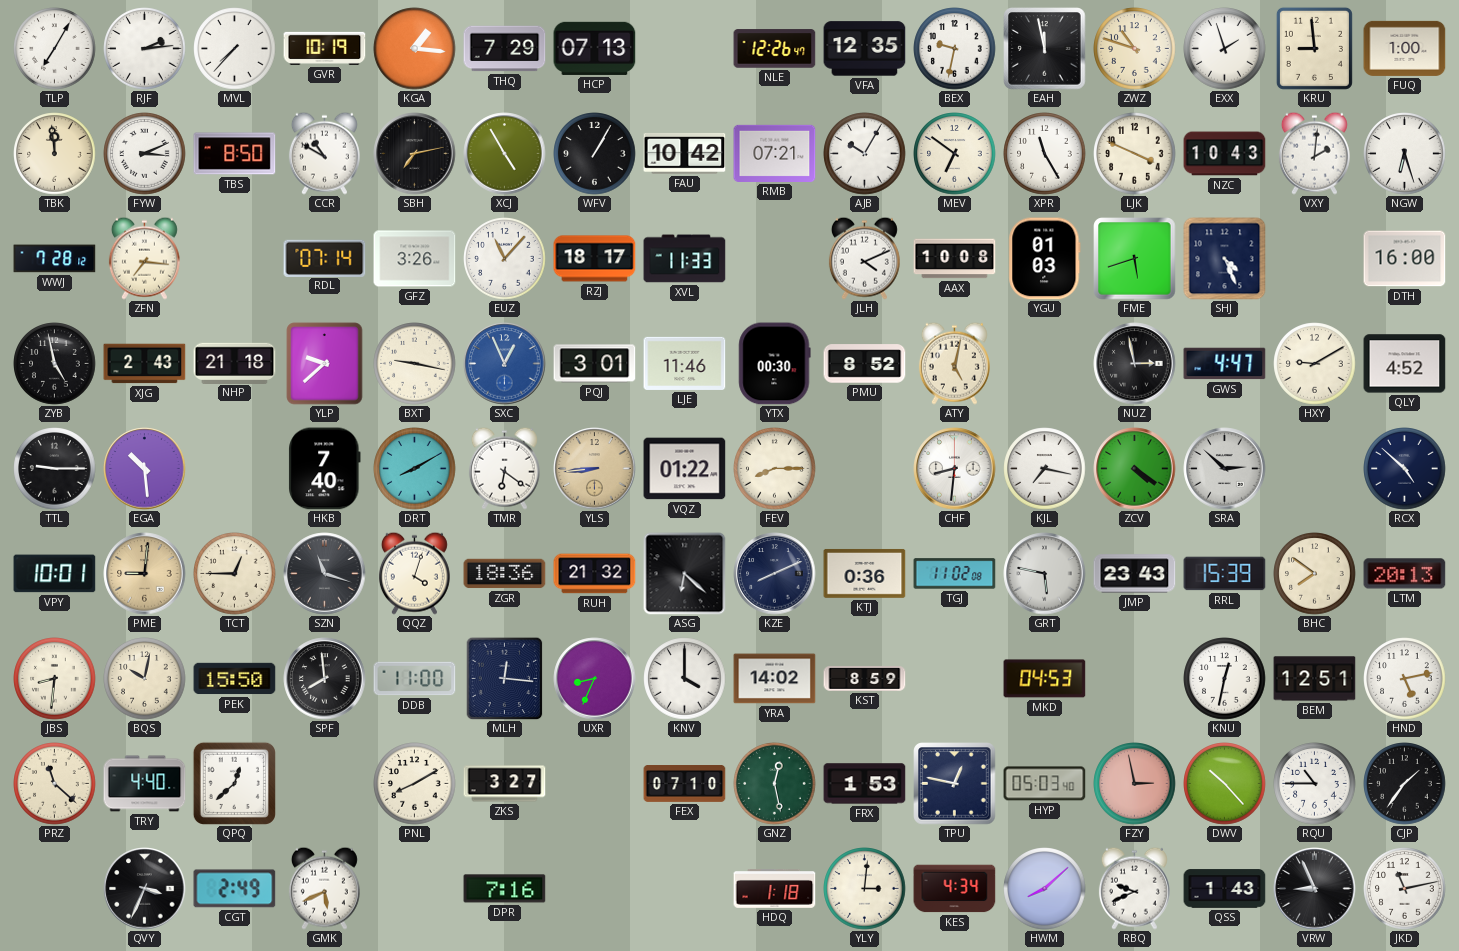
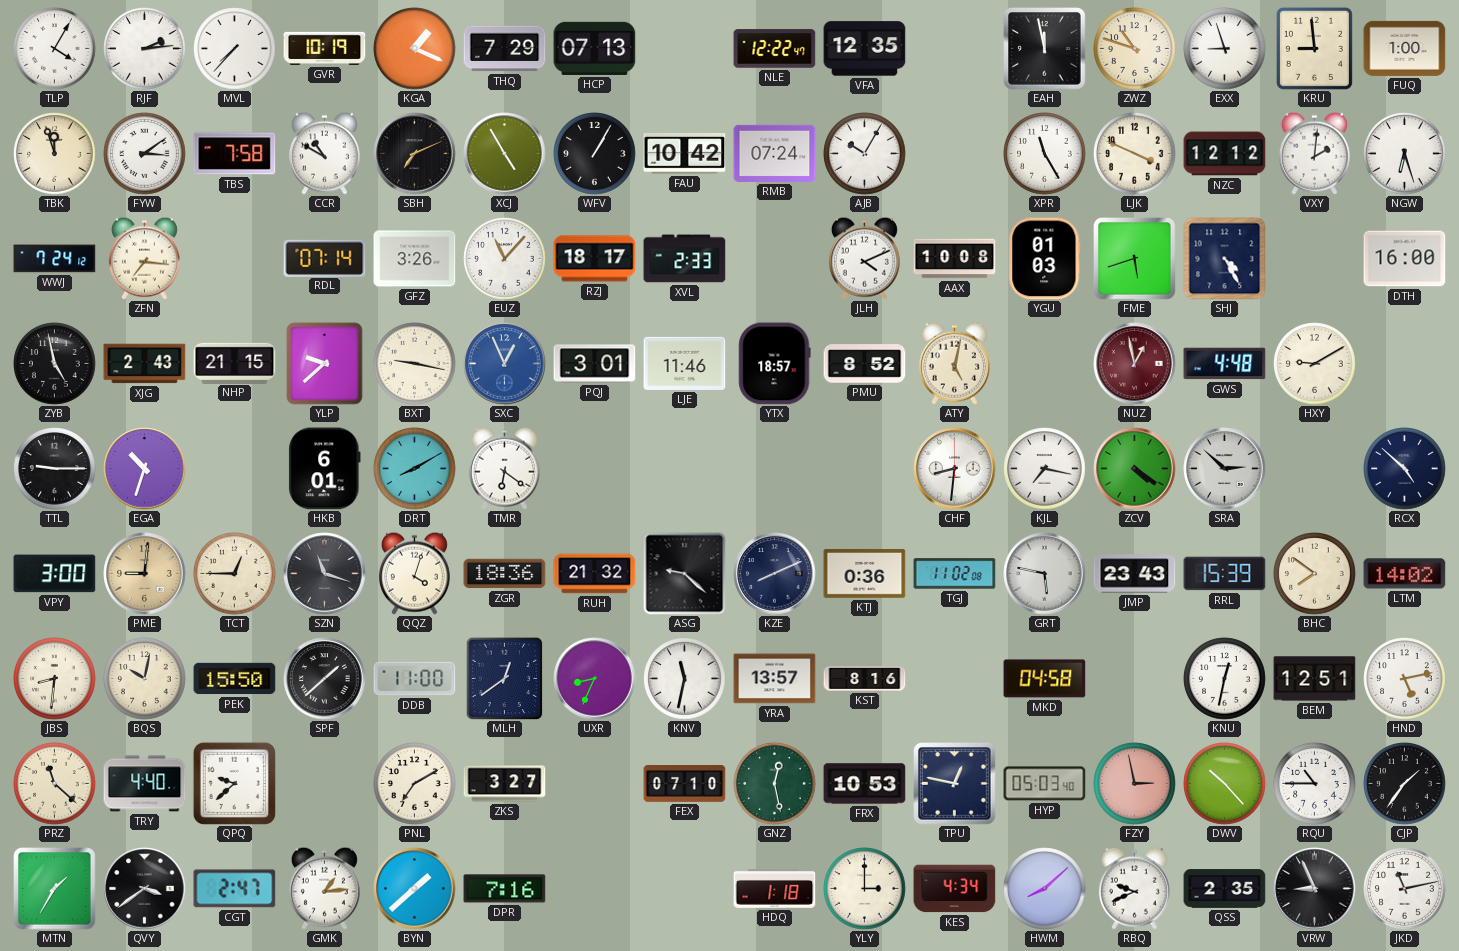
TLP: 7:05 -> 4:05
KGA: 1:16 -> 1:19
NLE: 12:26 -> 12:22
BEX: 9:32 -> none
EXX: 1:57 -> 8:57
TBK: 11:59 -> 11:57
FYW: 3:11 -> 3:09
TBS: 8:50 -> 7:58
SBH: 7:13 -> 7:11
RMB: 07:21 -> 07:24
MEV: 6:51 -> none
NZC: 10:43 -> 12:12
WWJ: 7:28 -> 7:24
XVL: 11:33 -> 2:33
SHJ: 4:26 -> 4:25
NHP: 21:18 -> 21:15
YTX: 00:30 -> 18:57
NUZ: 2:58 -> 12:58
NUZ dial: black -> burgundy
GWS: 4:47 -> 4:48
QLY: 4:52 -> none
EGA: 10:29 -> 10:33
HKB: 7:40 -> 6:01
YLS: 8:44 -> none
VQZ: 01:22 -> none
FEV: 8:15 -> none
VPY: 10:01 -> 3:00
ASG: 6:22 -> 9:22
LTM: 20:13 -> 14:02
SPF: 7:59 -> 1:38
MLH: 12:16 -> 12:39
KNV: 4:00 -> 11:32
YRA: 14:02 -> 13:57
KST: 8:59 -> 8:16
MKD: 04:53 -> 04:58
QPQ: 12:38 -> 9:38
PNL: 8:10 -> 7:10
FRX: 1:53 -> 10:53
MTN: none -> 1:35
QVY: 3:34 -> 3:39
CGT: 2:49 -> 2:47
GMK: 5:41 -> 1:14
BYN: none -> 1:38
YLY: 3:01 -> 3:00
QSS: 1:43 -> 2:35
